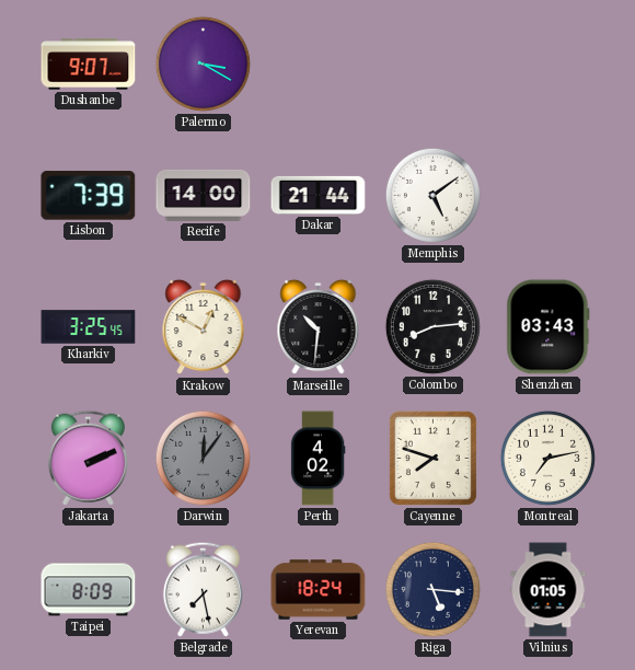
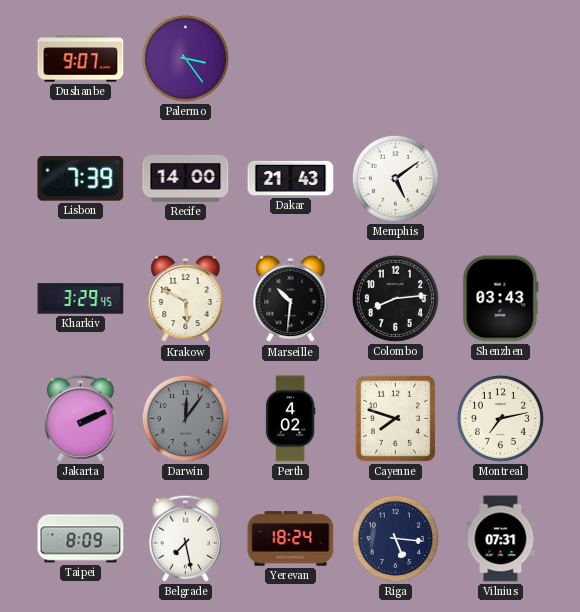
Palermo: 3:20 -> 3:24
Dakar: 21:44 -> 21:43
Kharkiv: 3:25 -> 3:29
Krakow: 12:50 -> 5:50
Vilnius: 01:05 -> 07:31
